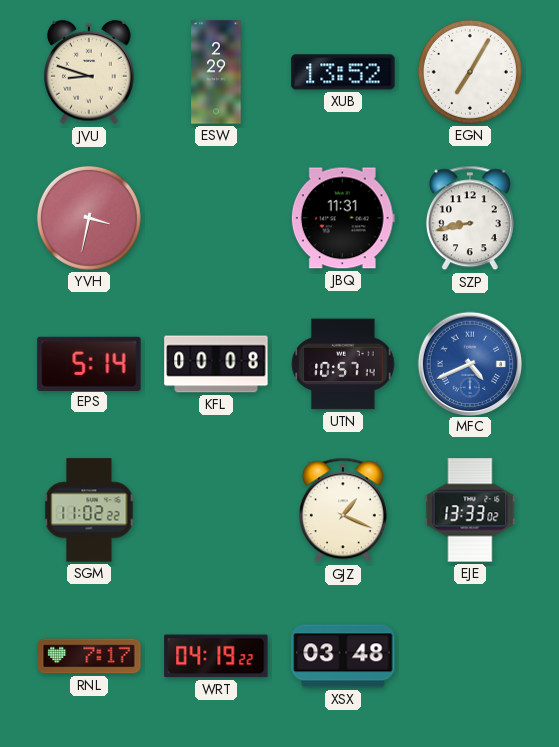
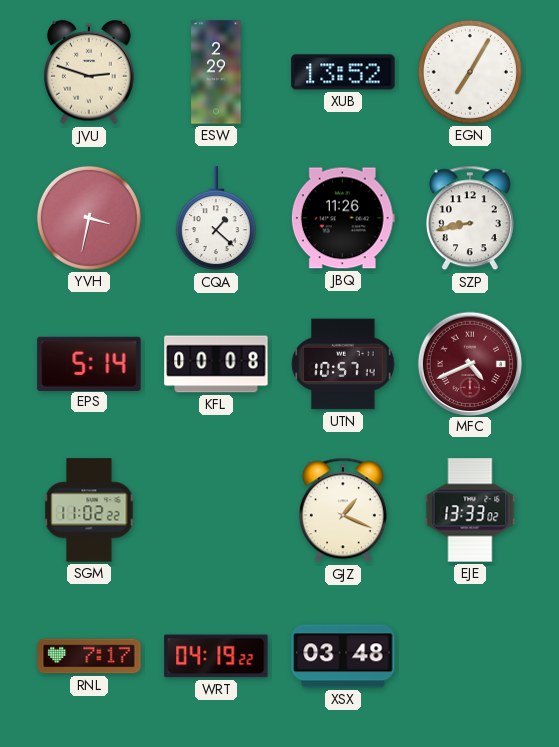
JVU: 8:48 -> 2:48
CQA: none -> 1:22
JBQ: 11:31 -> 11:26
MFC dial: blue -> burgundy
